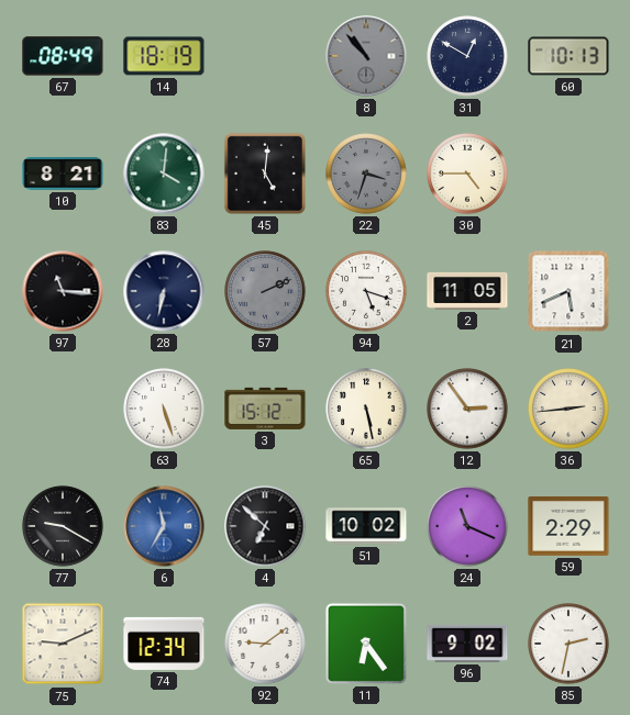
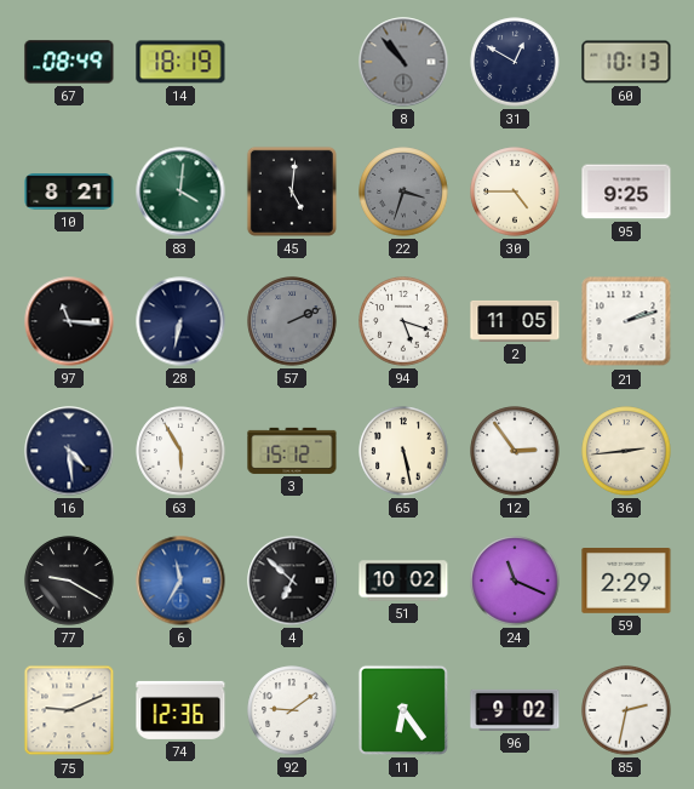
95: none -> 9:25
21: 5:41 -> 2:12
16: none -> 4:29
63: 5:27 -> 5:55
74: 12:34 -> 12:36
